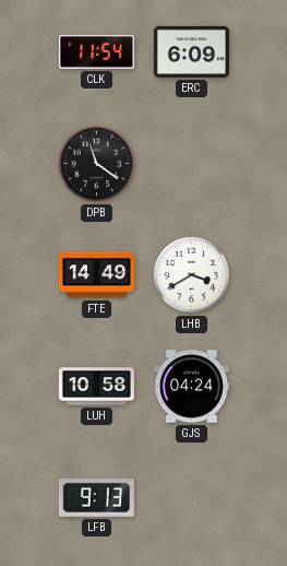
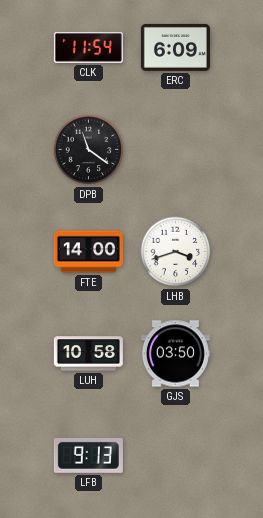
FTE: 14:49 -> 14:00
LHB: 3:40 -> 3:42
GJS: 04:24 -> 03:50
